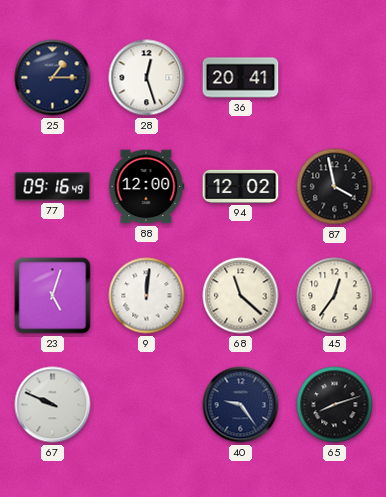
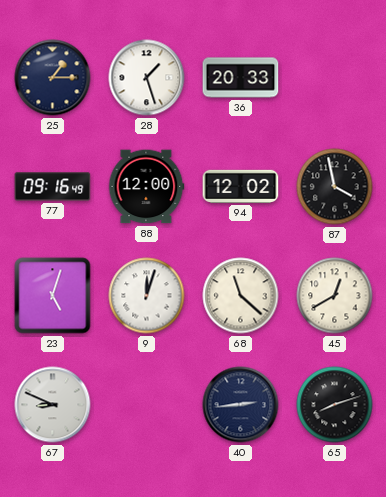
28: 12:27 -> 1:27
36: 20:41 -> 20:33
9: 12:01 -> 12:03
45: 12:36 -> 12:40
67: 9:49 -> 8:49
40: 9:24 -> 2:44
